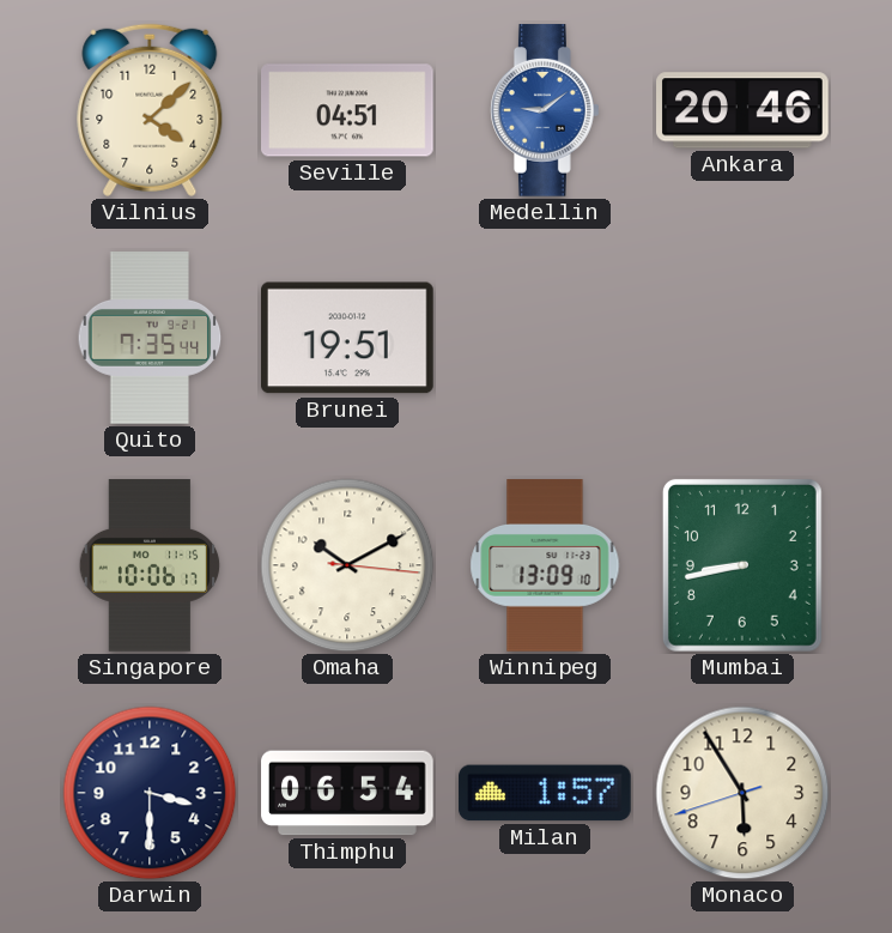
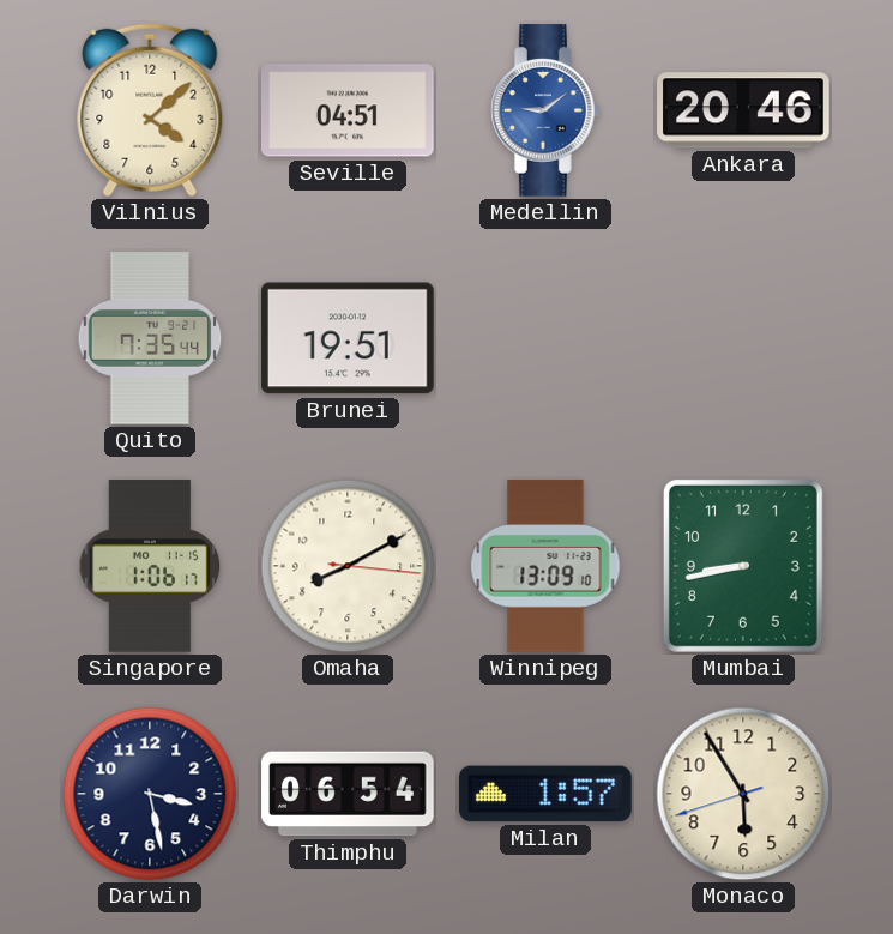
Singapore: 10:06 -> 1:06
Omaha: 10:10 -> 8:10
Darwin: 3:30 -> 3:28
